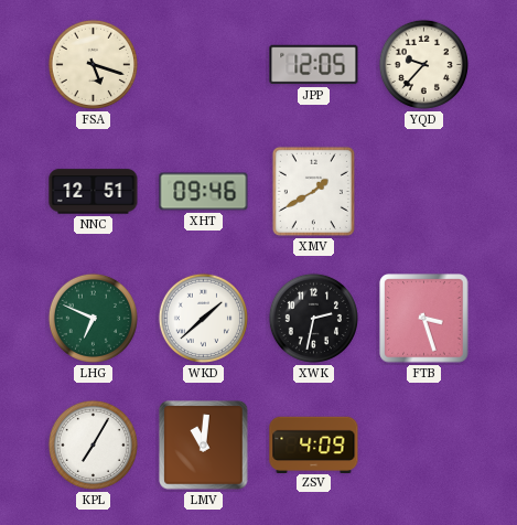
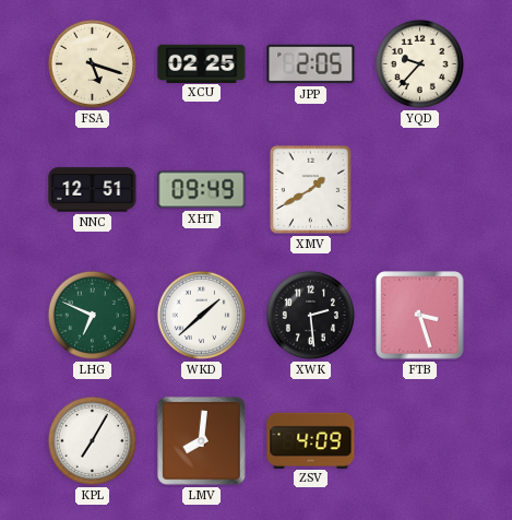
XCU: none -> 02:25
JPP: 12:05 -> 2:05
XHT: 09:46 -> 09:49
XWK: 2:32 -> 2:29
LMV: 11:01 -> 8:01
